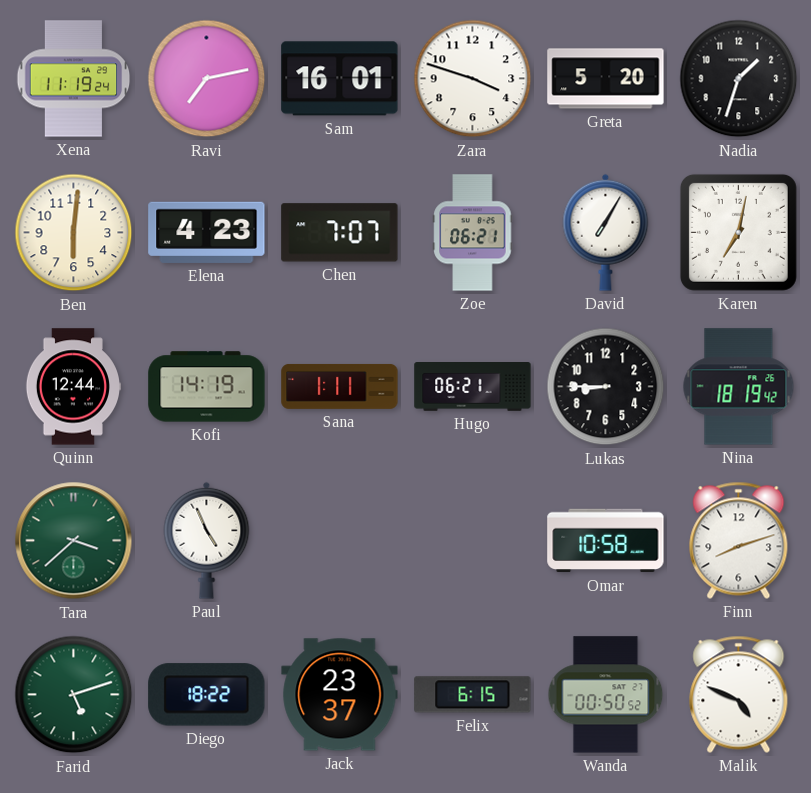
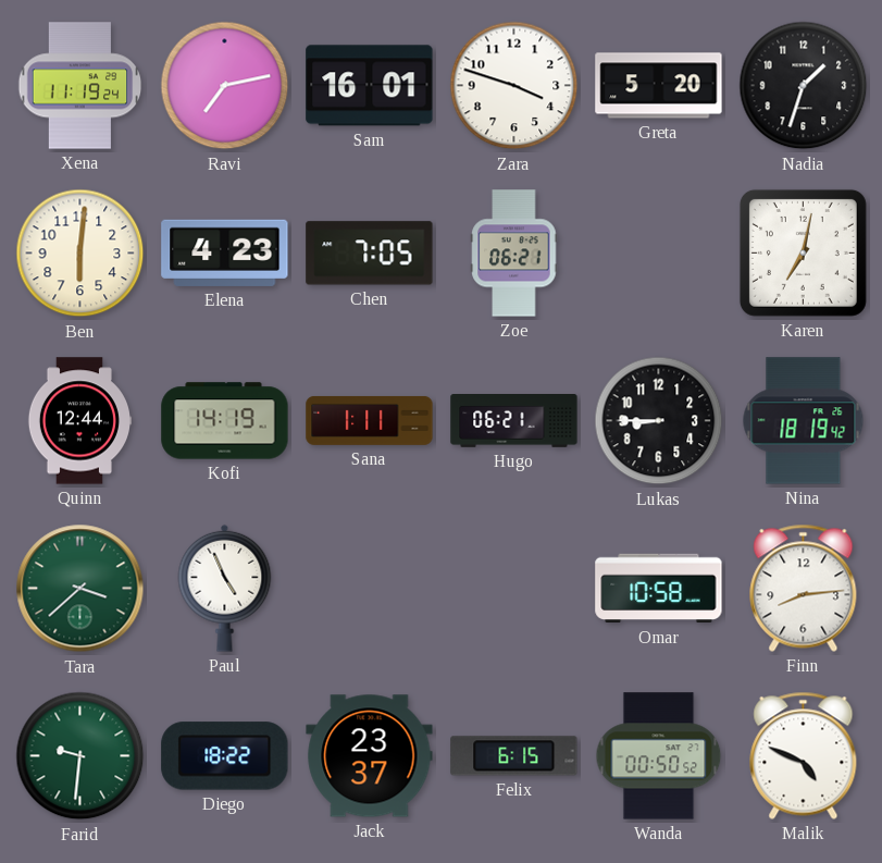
Chen: 7:07 -> 7:05
David: 7:05 -> none
Finn: 8:12 -> 8:14
Farid: 5:12 -> 9:31
